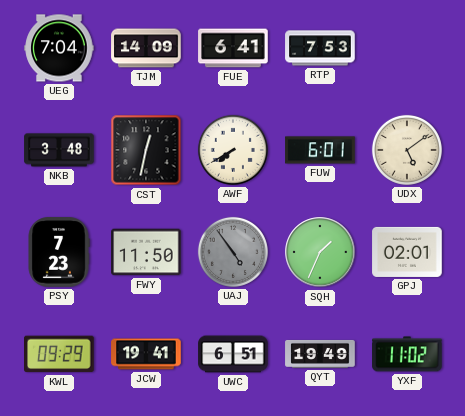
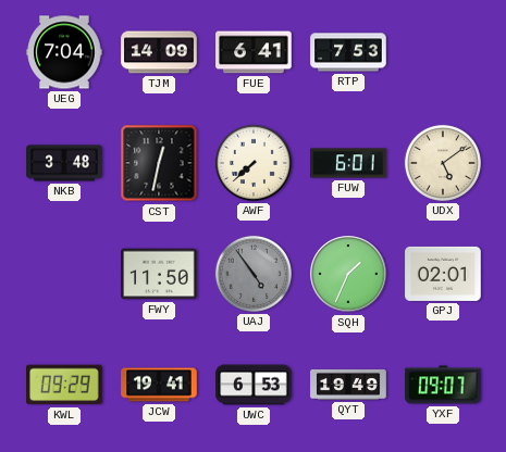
AWF: 7:40 -> 7:38
PSY: 7:23 -> none
UWC: 6:51 -> 6:53
YXF: 11:02 -> 09:07
